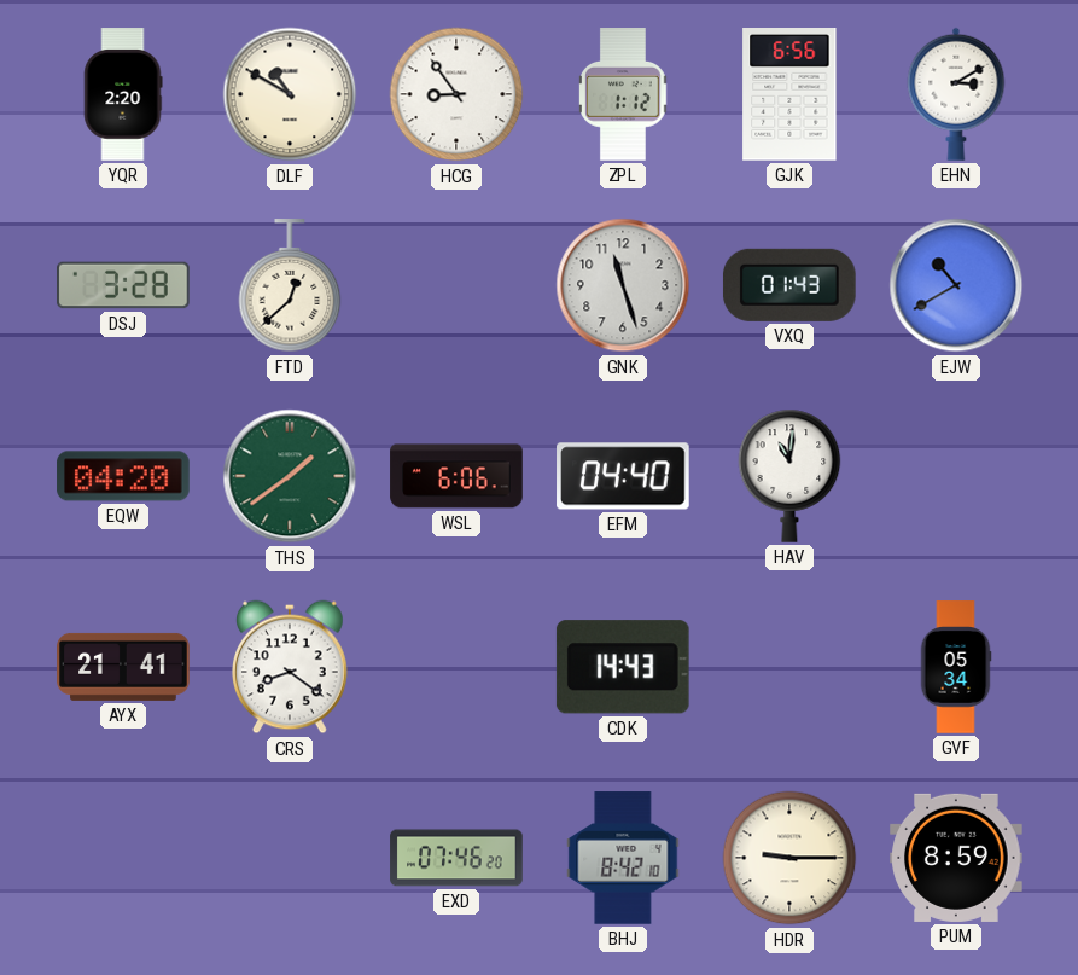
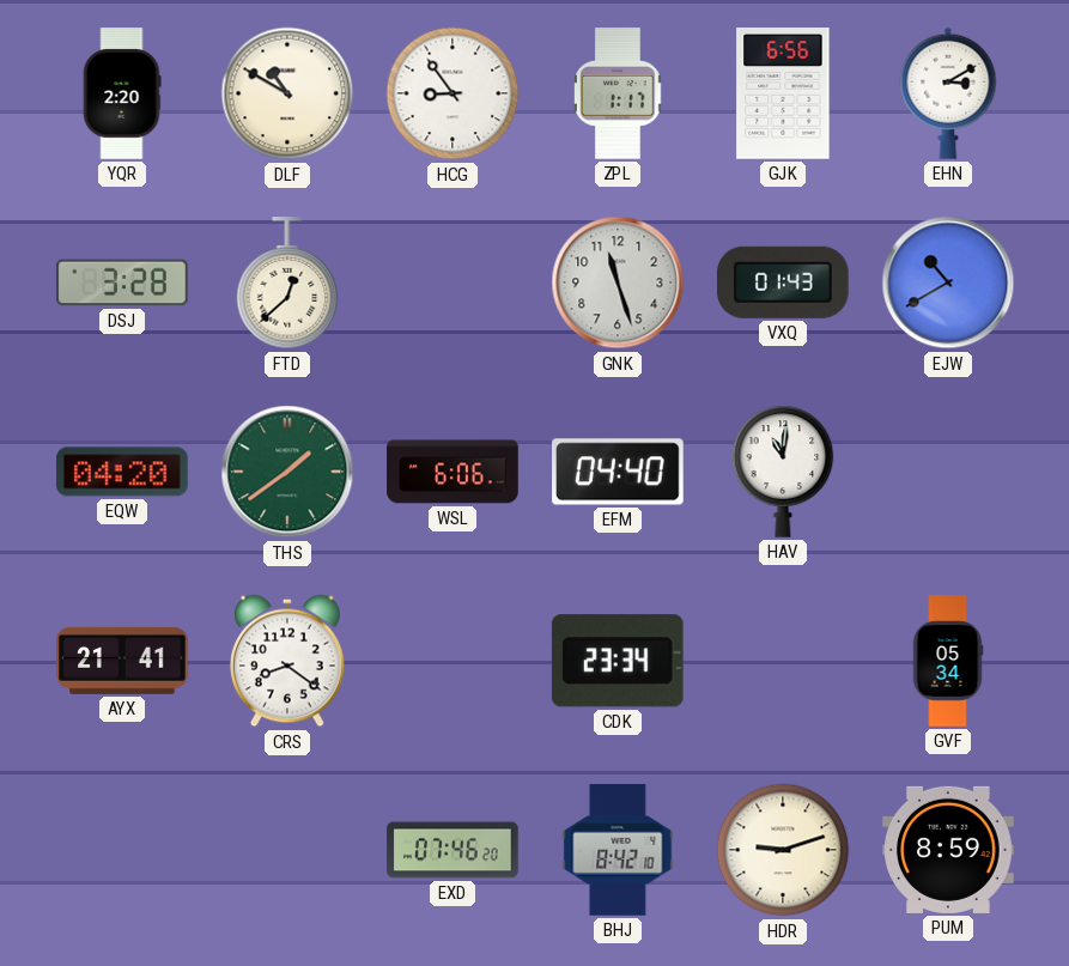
ZPL: 1:12 -> 1:17
CDK: 14:43 -> 23:34
HDR: 9:15 -> 9:12
